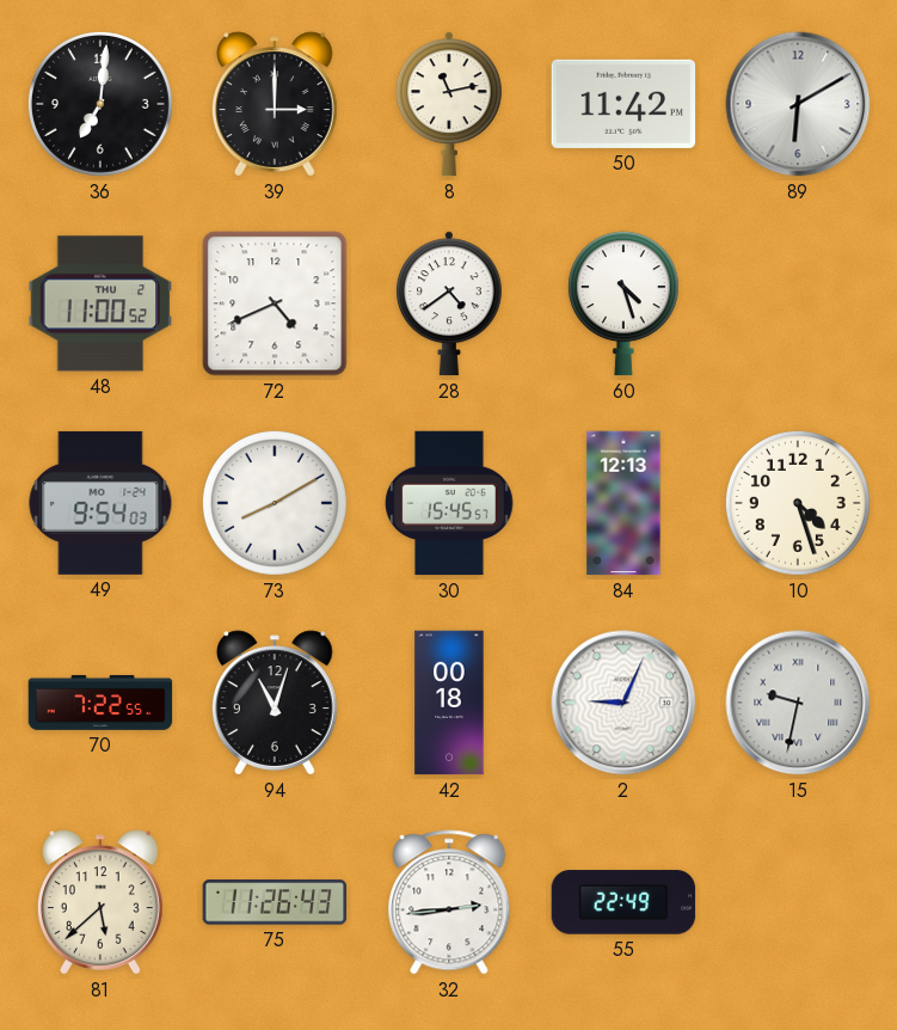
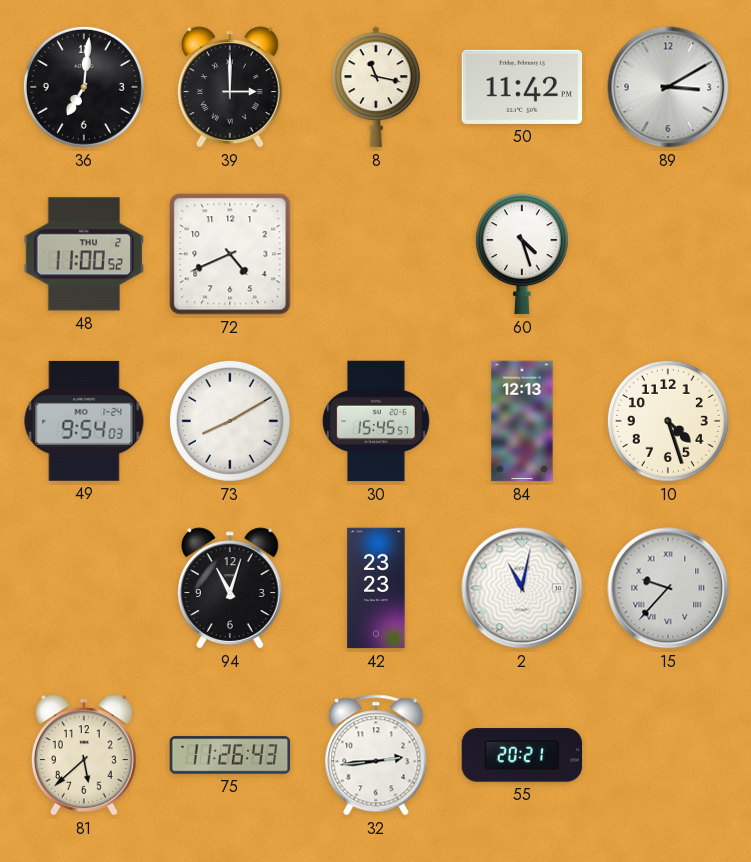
8: 11:13 -> 11:17
89: 6:10 -> 3:10
28: 4:39 -> none
70: 7:22 -> none
42: 00:18 -> 23:23
2: 9:04 -> 11:02
15: 9:32 -> 9:37
55: 22:49 -> 20:21
